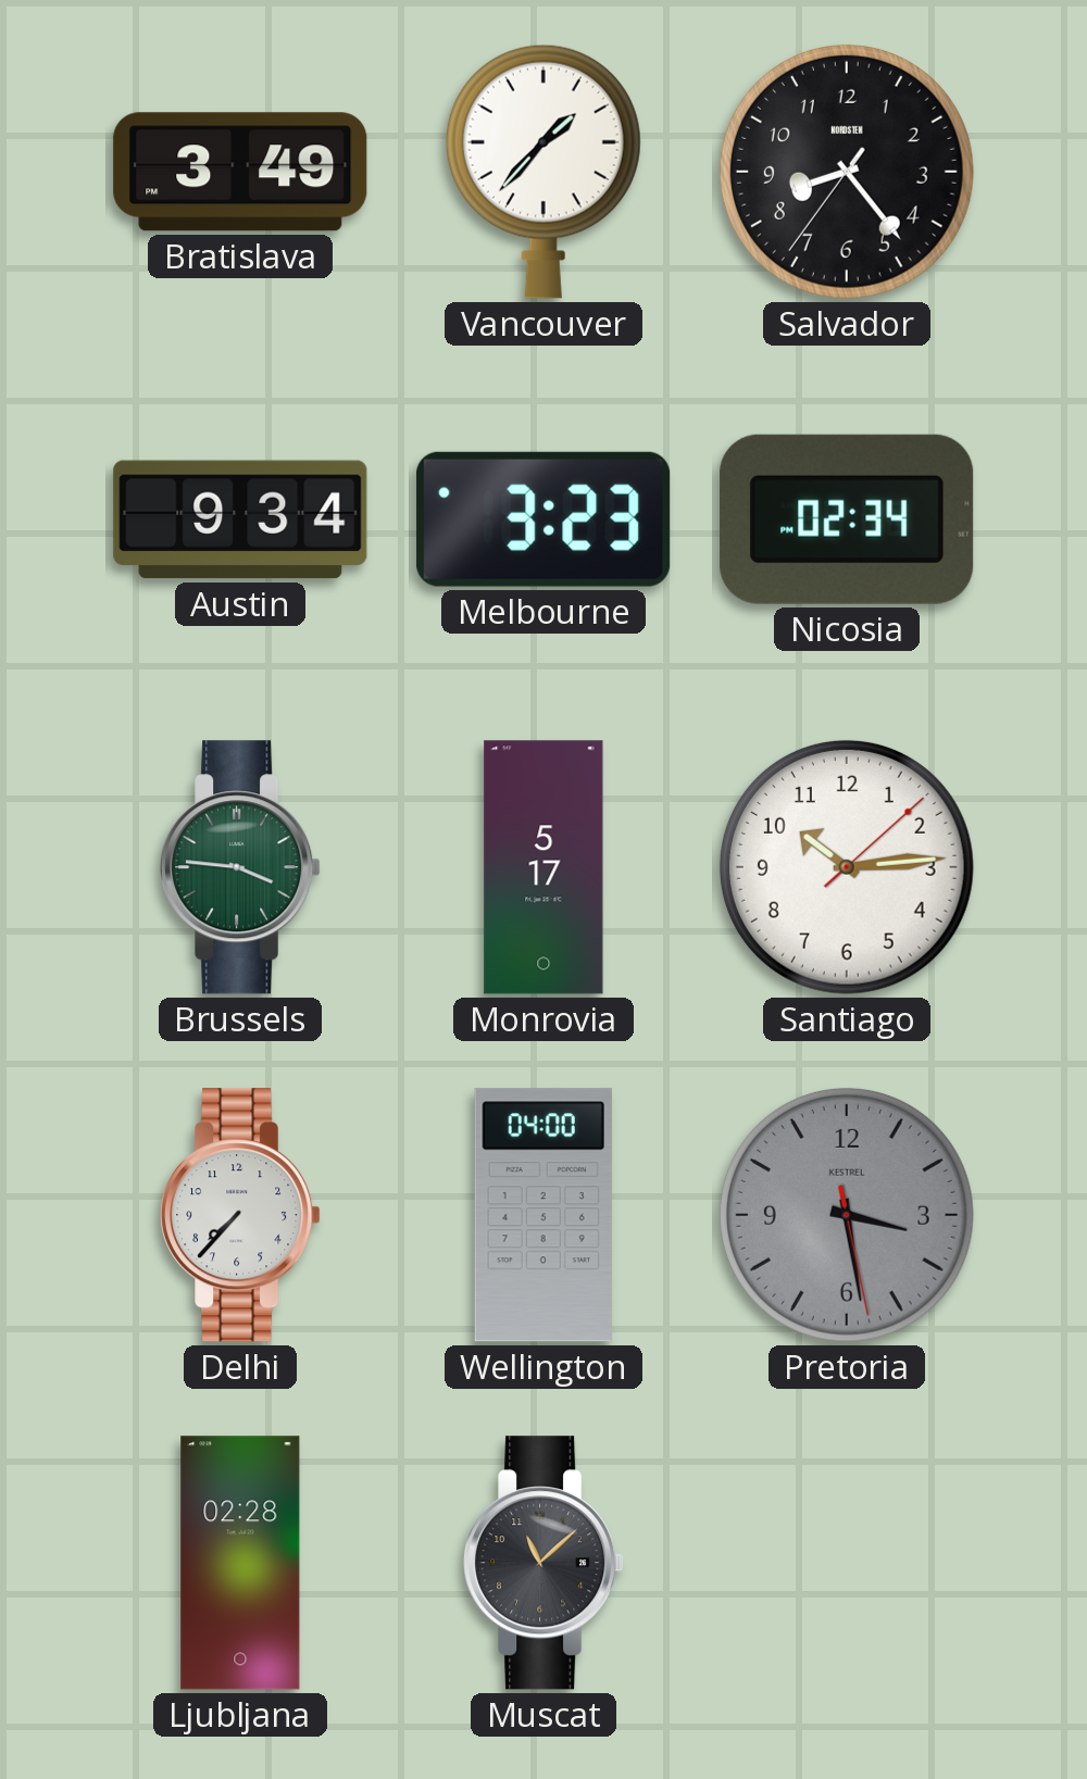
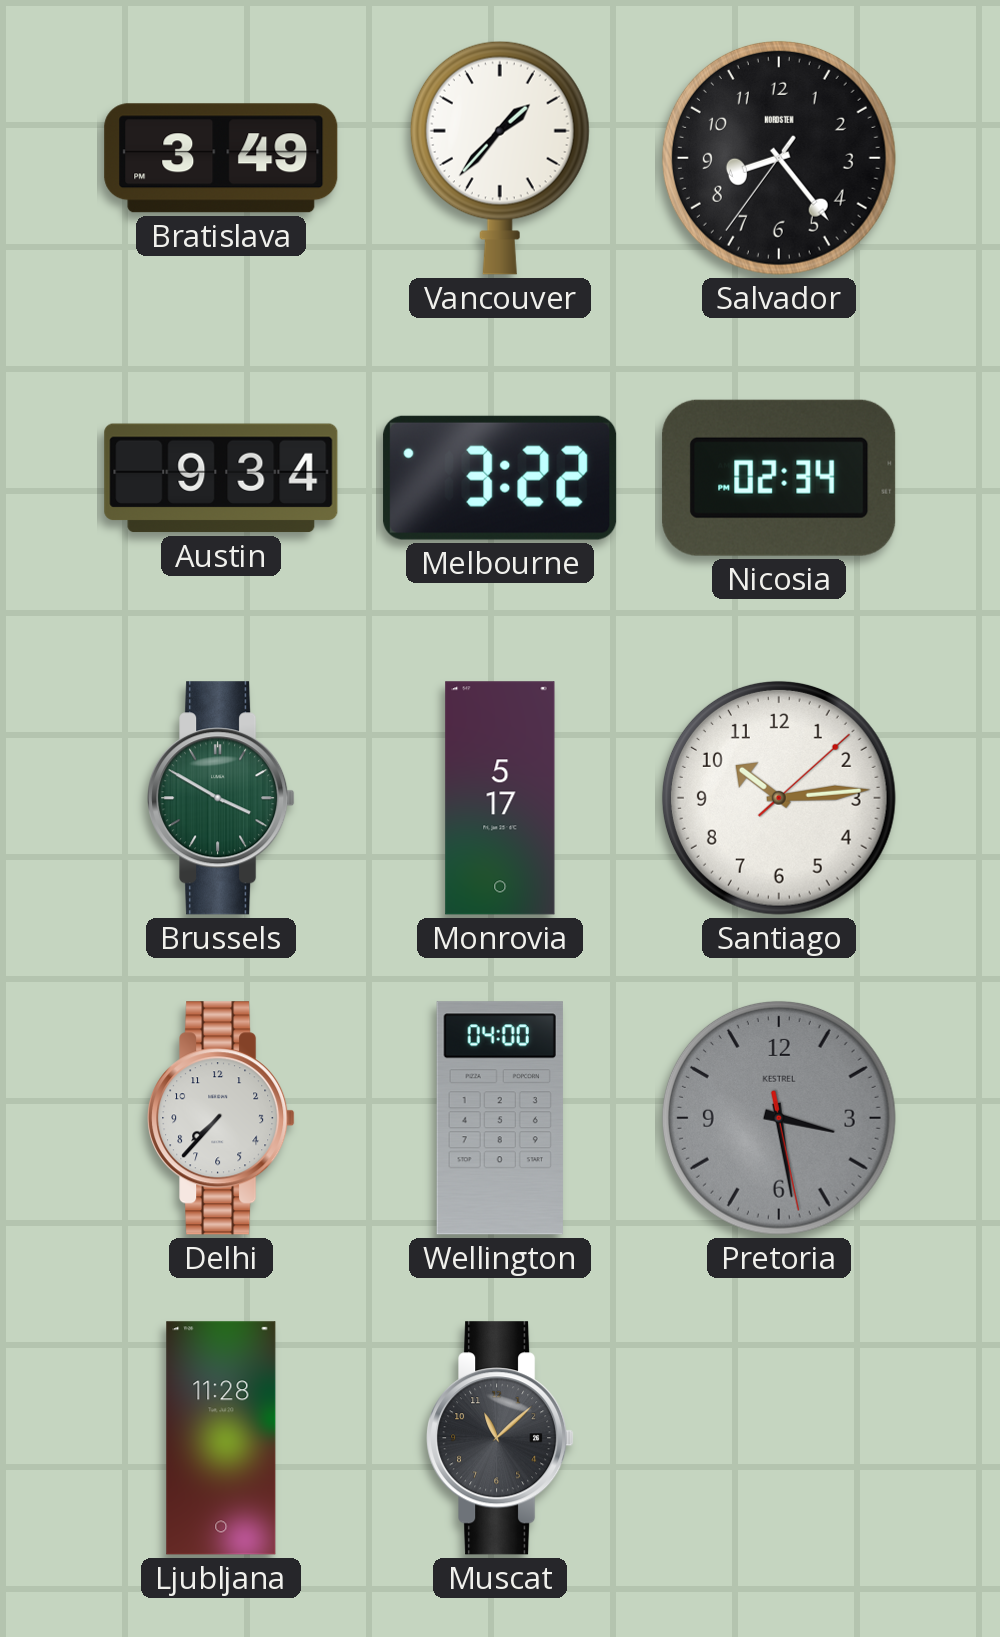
Melbourne: 3:23 -> 3:22
Brussels: 3:46 -> 3:50
Ljubljana: 02:28 -> 11:28
